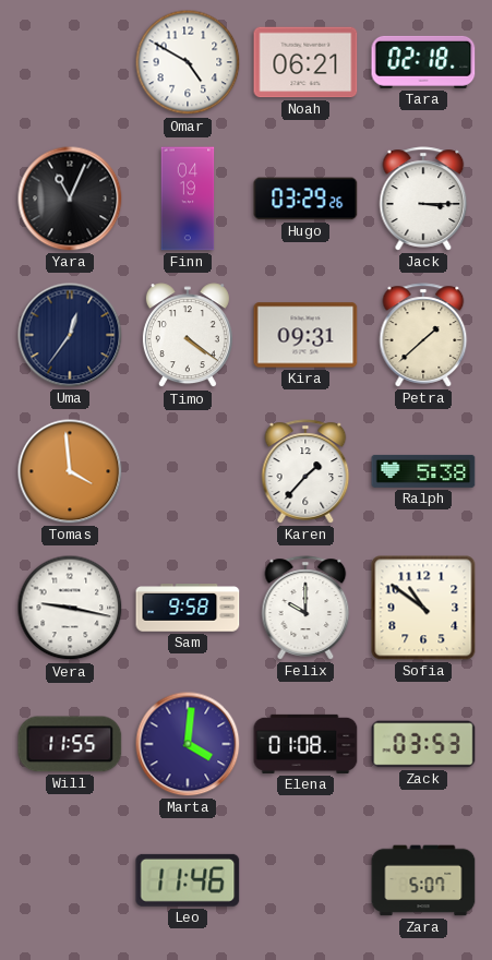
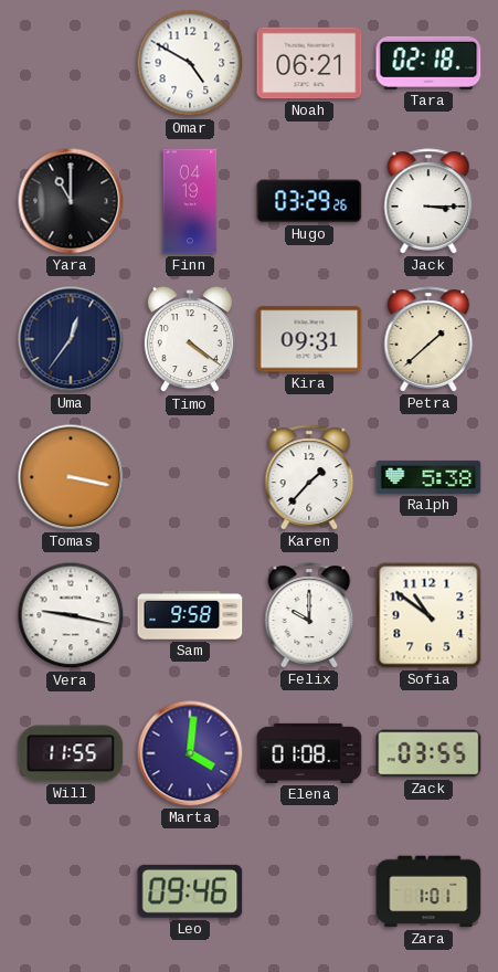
Yara: 11:04 -> 11:00
Tomas: 3:59 -> 3:17
Zack: 03:53 -> 03:55
Leo: 11:46 -> 09:46
Zara: 5:07 -> 1:01
